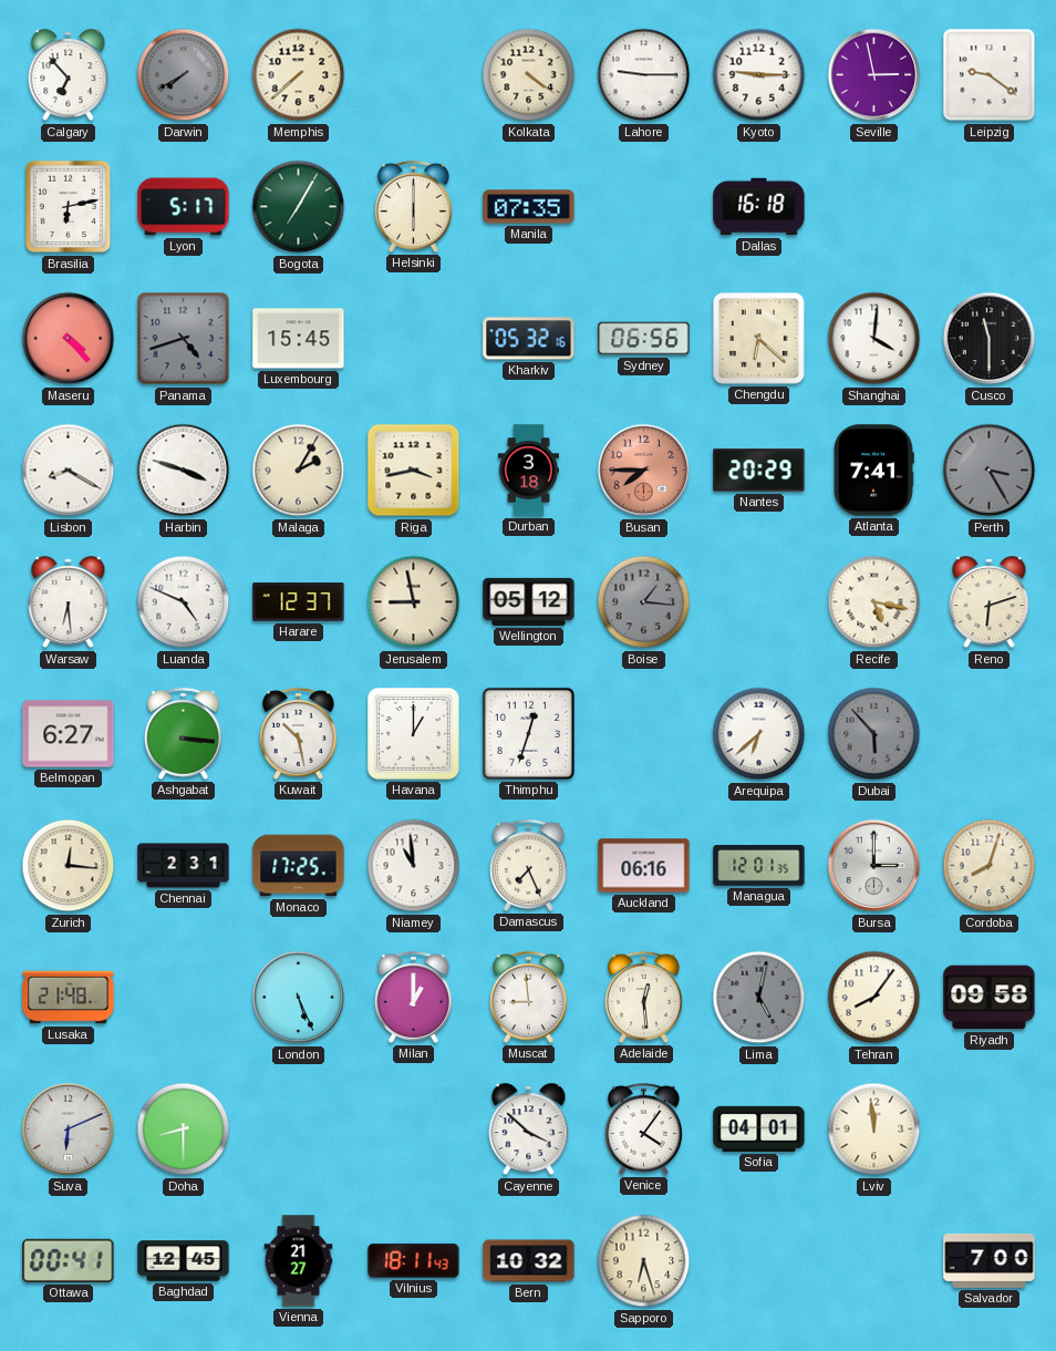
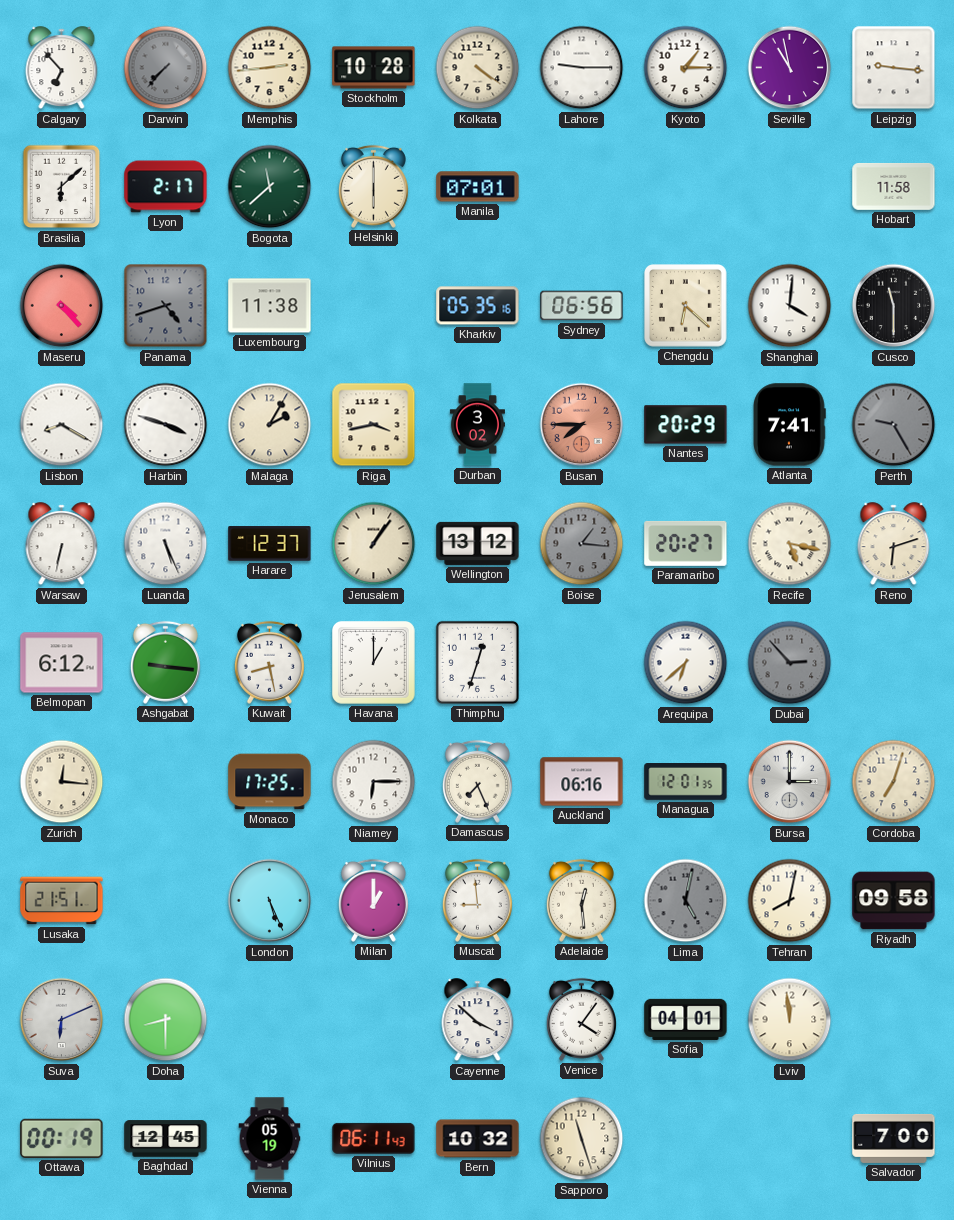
Darwin: 7:40 -> 7:37
Memphis: 7:38 -> 2:44
Stockholm: none -> 10:28
Kyoto: 9:15 -> 1:15
Seville: 2:58 -> 10:58
Leipzig: 9:21 -> 9:16
Brasilia: 6:13 -> 6:08
Lyon: 5:17 -> 2:17
Bogota: 7:05 -> 11:38
Manila: 07:35 -> 07:01
Dallas: 16:18 -> none
Hobart: none -> 11:58
Luxembourg: 15:45 -> 11:38
Kharkiv: 05:32 -> 05:35
Durban: 3:18 -> 3:02
Perth: 3:25 -> 9:25
Warsaw: 6:29 -> 6:32
Luanda: 4:49 -> 5:26
Jerusalem: 8:58 -> 1:06
Wellington: 05:12 -> 13:12
Paramaribo: none -> 20:27
Belmopan: 6:27 -> 6:12
Ashgabat: 3:16 -> 9:16
Kuwait: 10:28 -> 8:28
Dubai: 5:53 -> 2:53
Chennai: 2:31 -> none
Niamey: 10:59 -> 6:15
Cordoba: 8:03 -> 7:03
Lusaka: 21:48 -> 21:51
Tehran: 8:06 -> 8:02
Ottawa: 00:41 -> 00:19
Vienna: 21:27 -> 05:19
Vilnius: 18:11 -> 06:11
Sapporo: 6:27 -> 11:27
